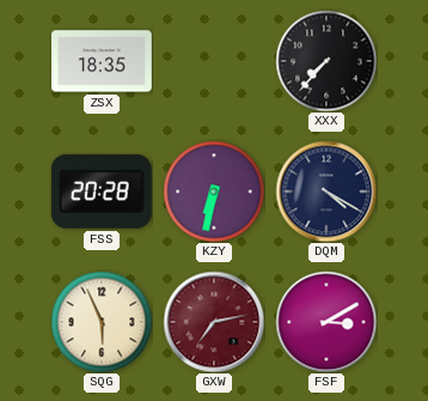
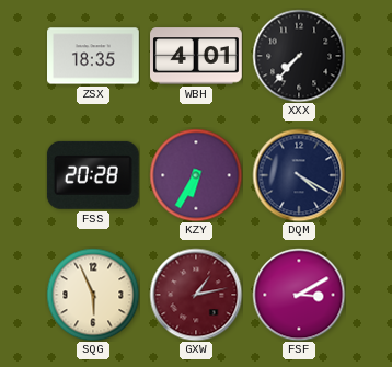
WBH: none -> 4:01
KZY: 6:32 -> 6:35
GXW: 7:13 -> 1:13
